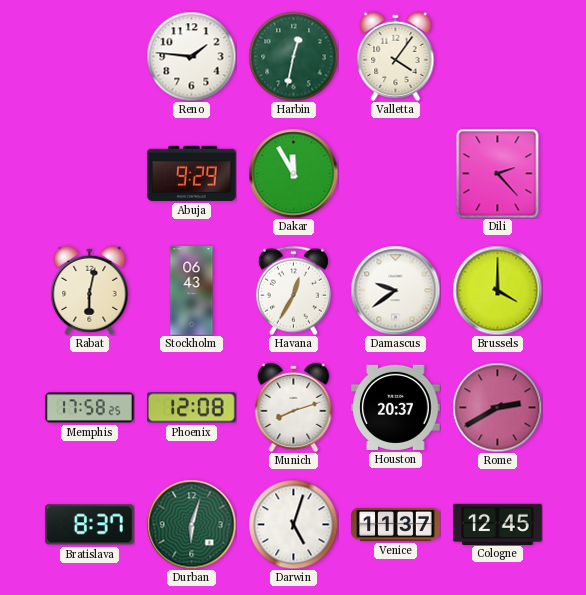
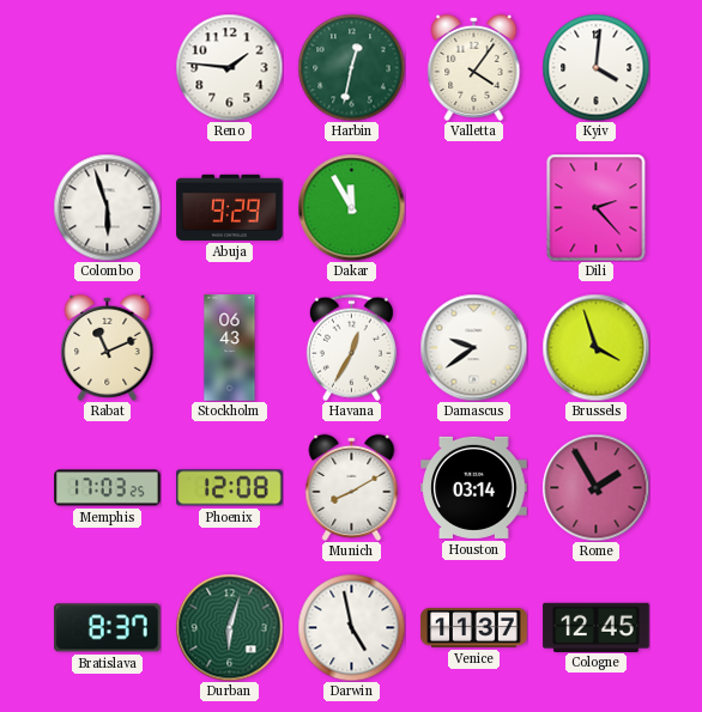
Kyiv: none -> 4:01
Colombo: none -> 5:57
Rabat: 6:02 -> 11:11
Brussels: 4:00 -> 3:57
Memphis: 17:58 -> 17:03
Munich: 8:12 -> 8:10
Houston: 20:37 -> 03:14
Rome: 2:40 -> 1:55
Darwin: 5:03 -> 4:58
